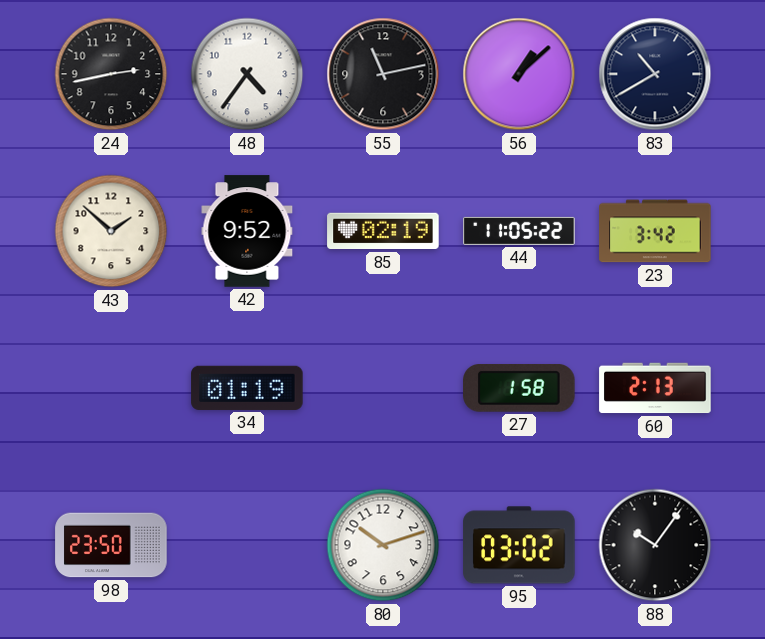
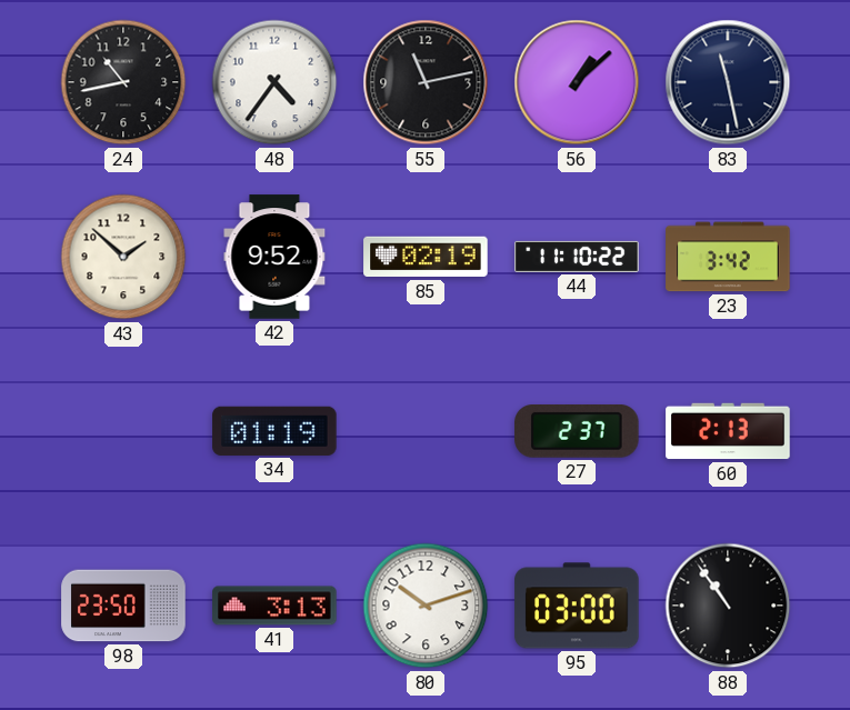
24: 2:43 -> 10:43
83: 10:40 -> 11:28
44: 11:05 -> 11:10
27: 1:58 -> 2:37
41: none -> 3:13
95: 03:02 -> 03:00
88: 10:06 -> 10:54
